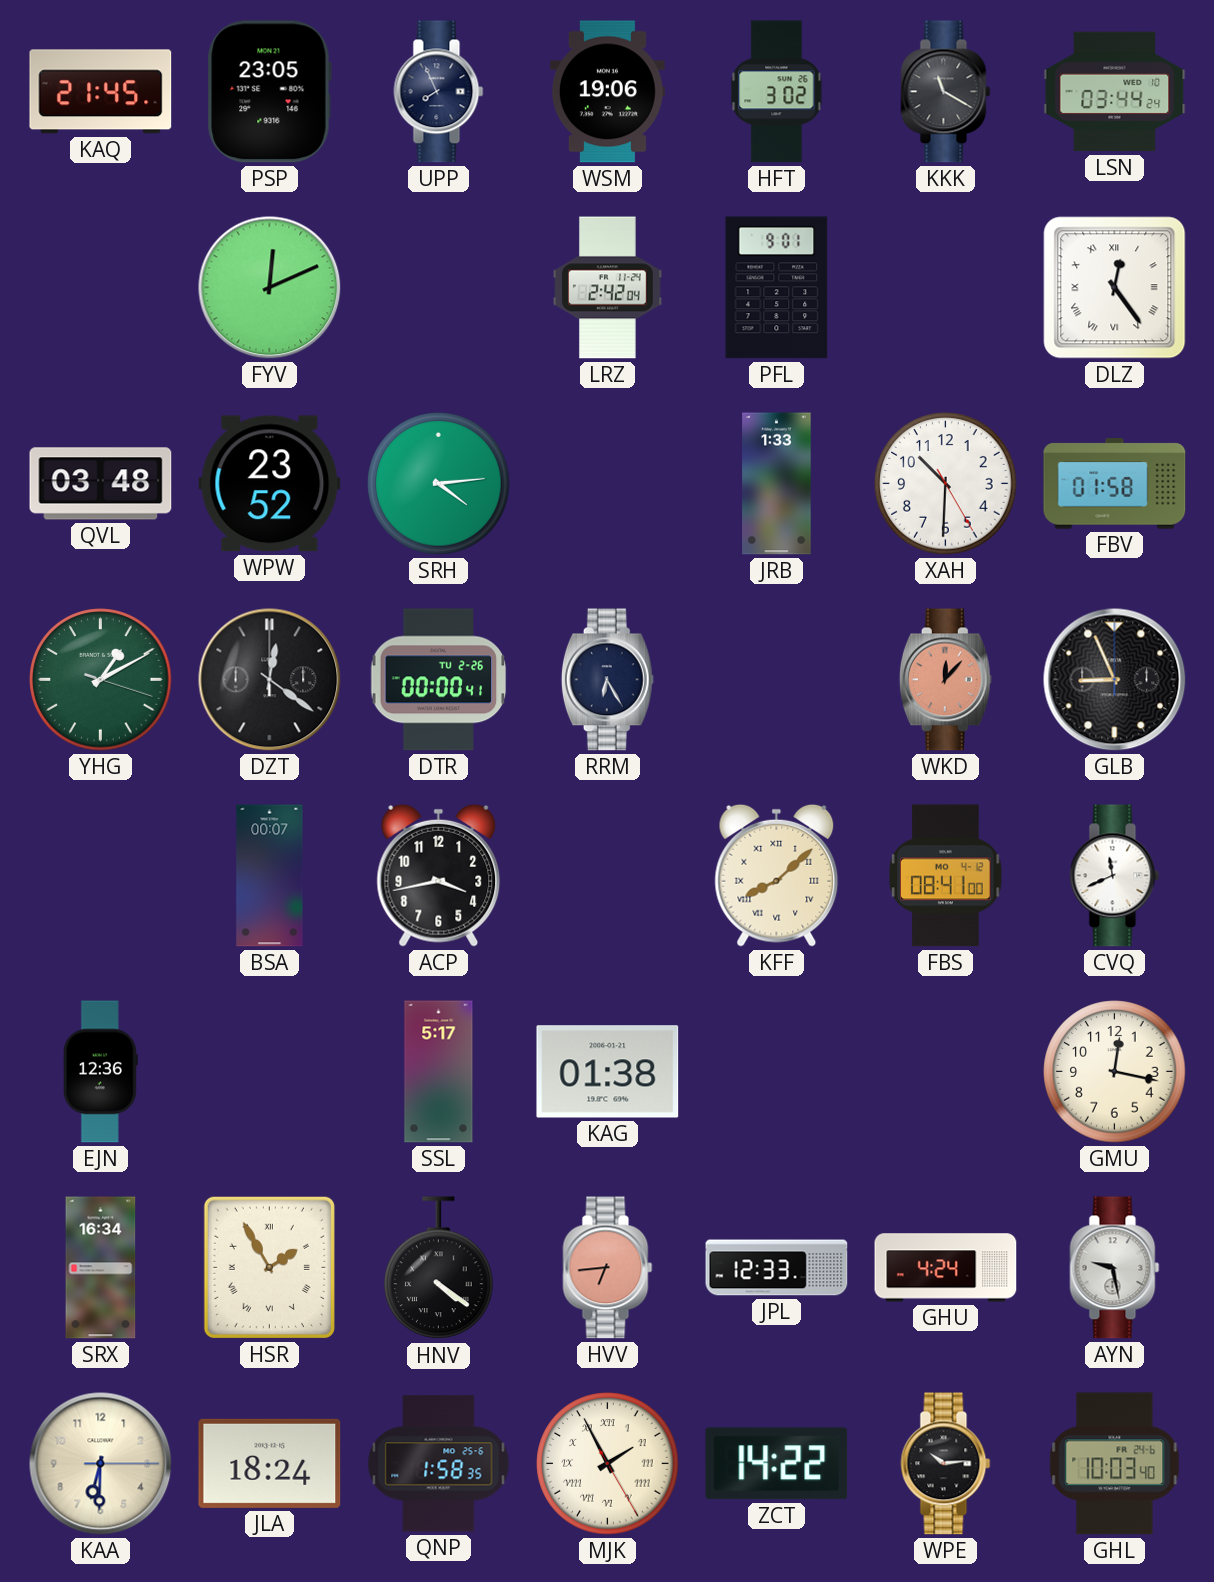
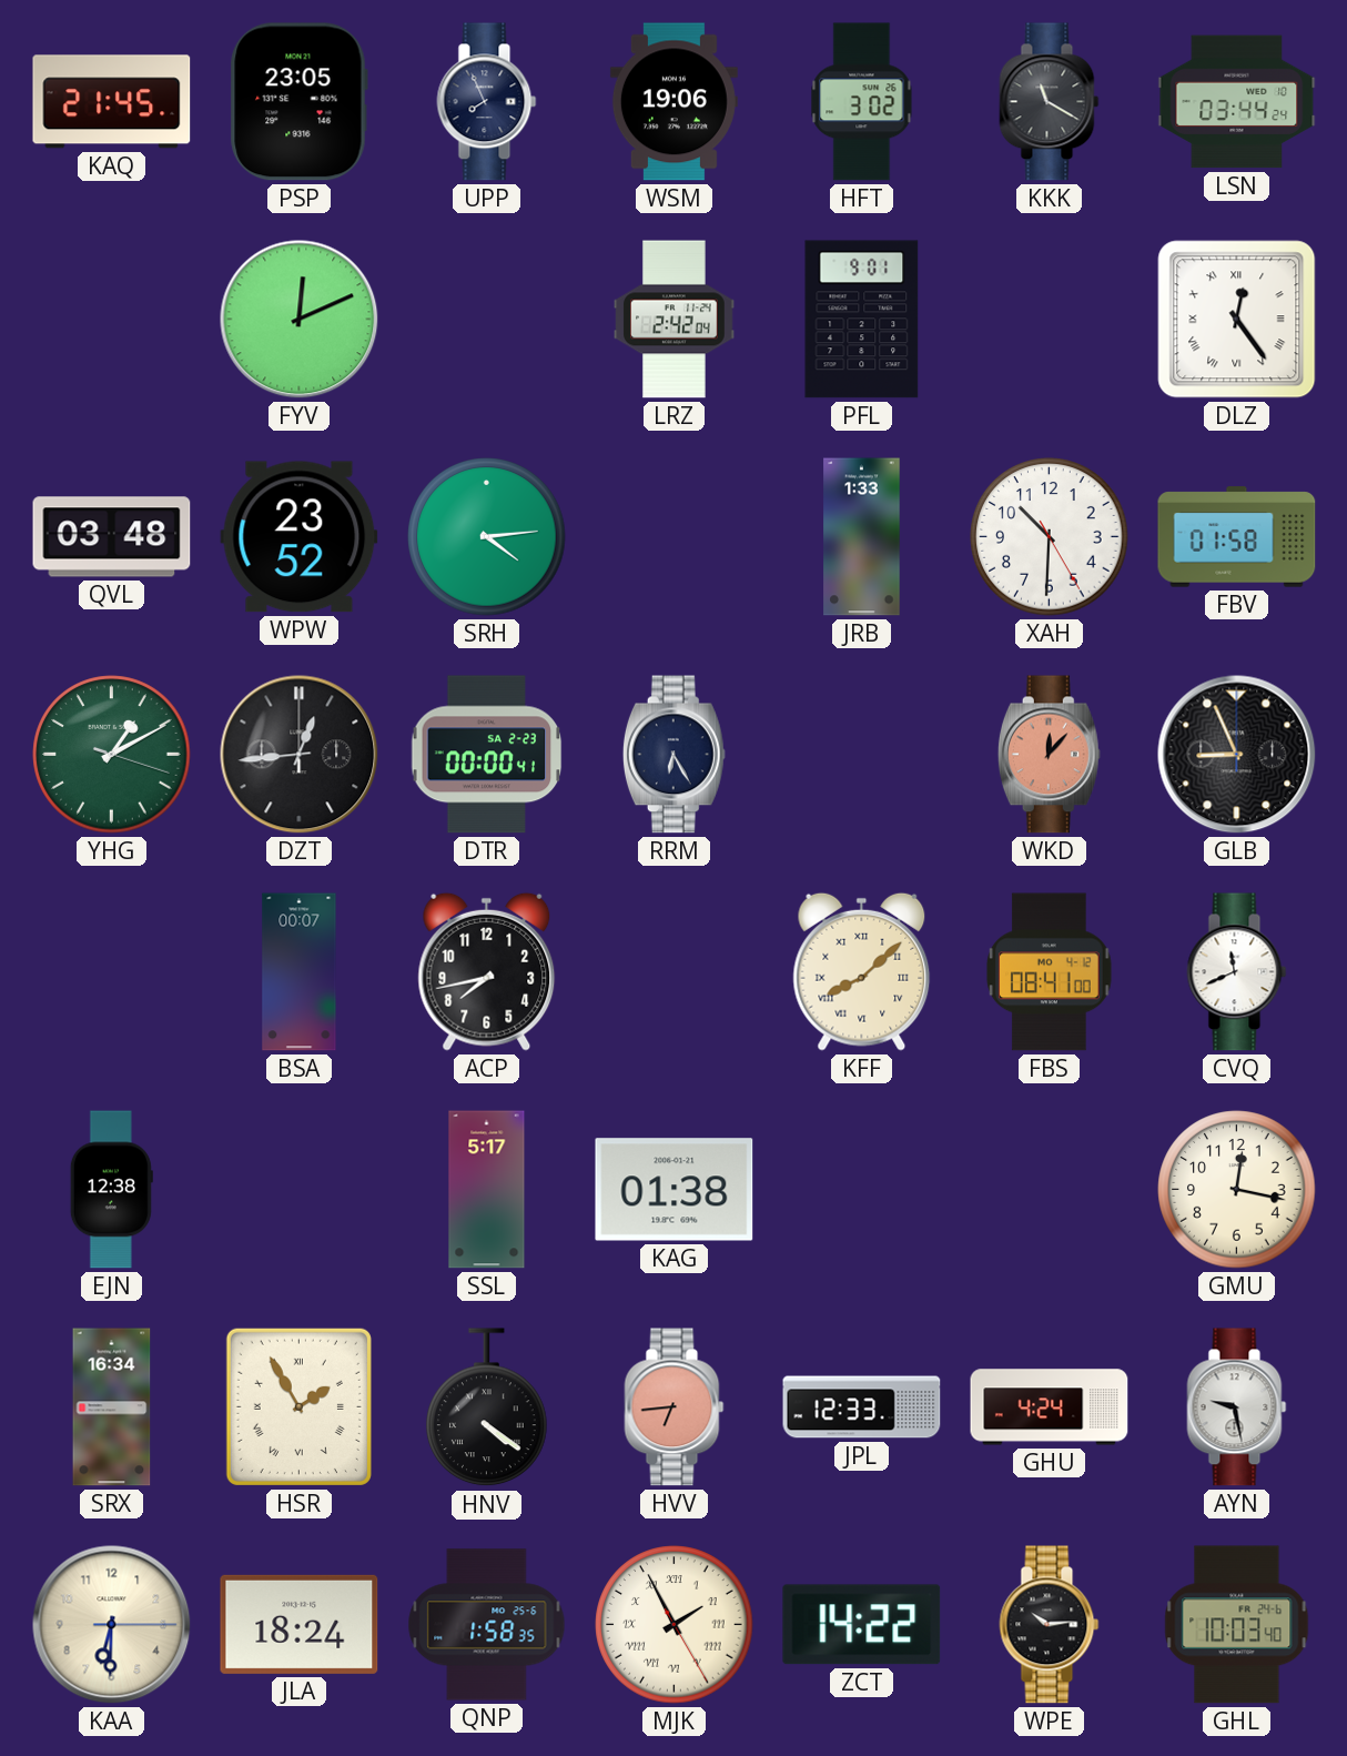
DZT: 12:21 -> 12:44
DTR date: TU 2-26 -> SA 2-23
ACP: 3:43 -> 7:43
EJN: 12:36 -> 12:38
